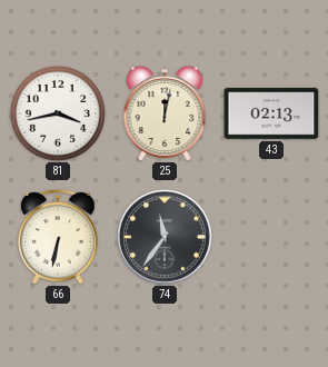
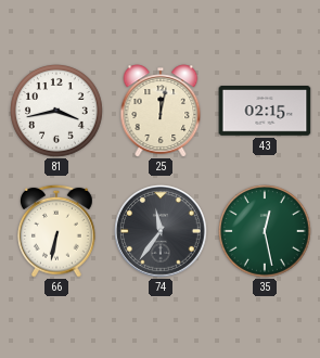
43: 02:13 -> 02:15
35: none -> 12:28
